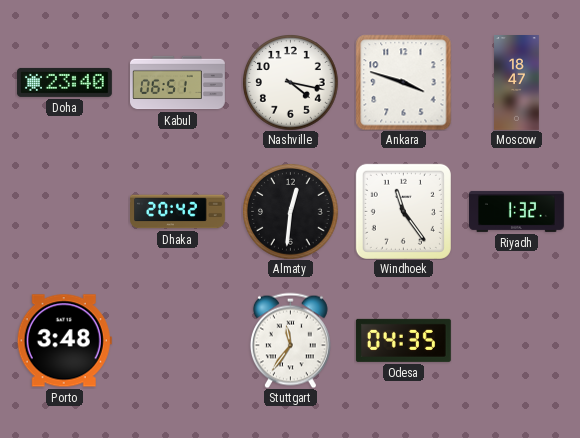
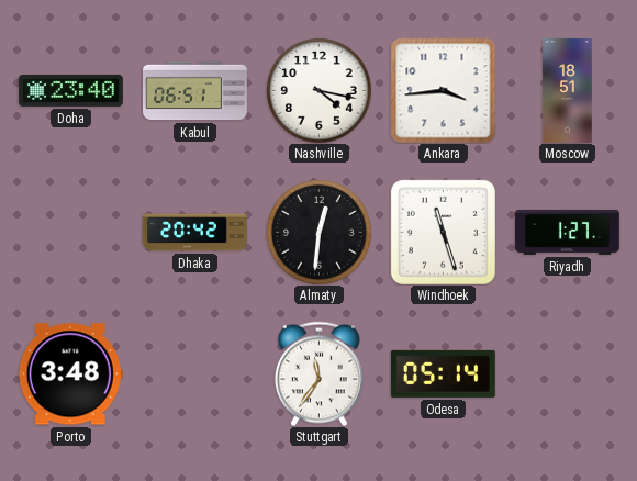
Ankara: 3:48 -> 3:44
Moscow: 18:47 -> 18:51
Windhoek: 11:24 -> 11:27
Riyadh: 1:32 -> 1:27
Odesa: 04:35 -> 05:14
